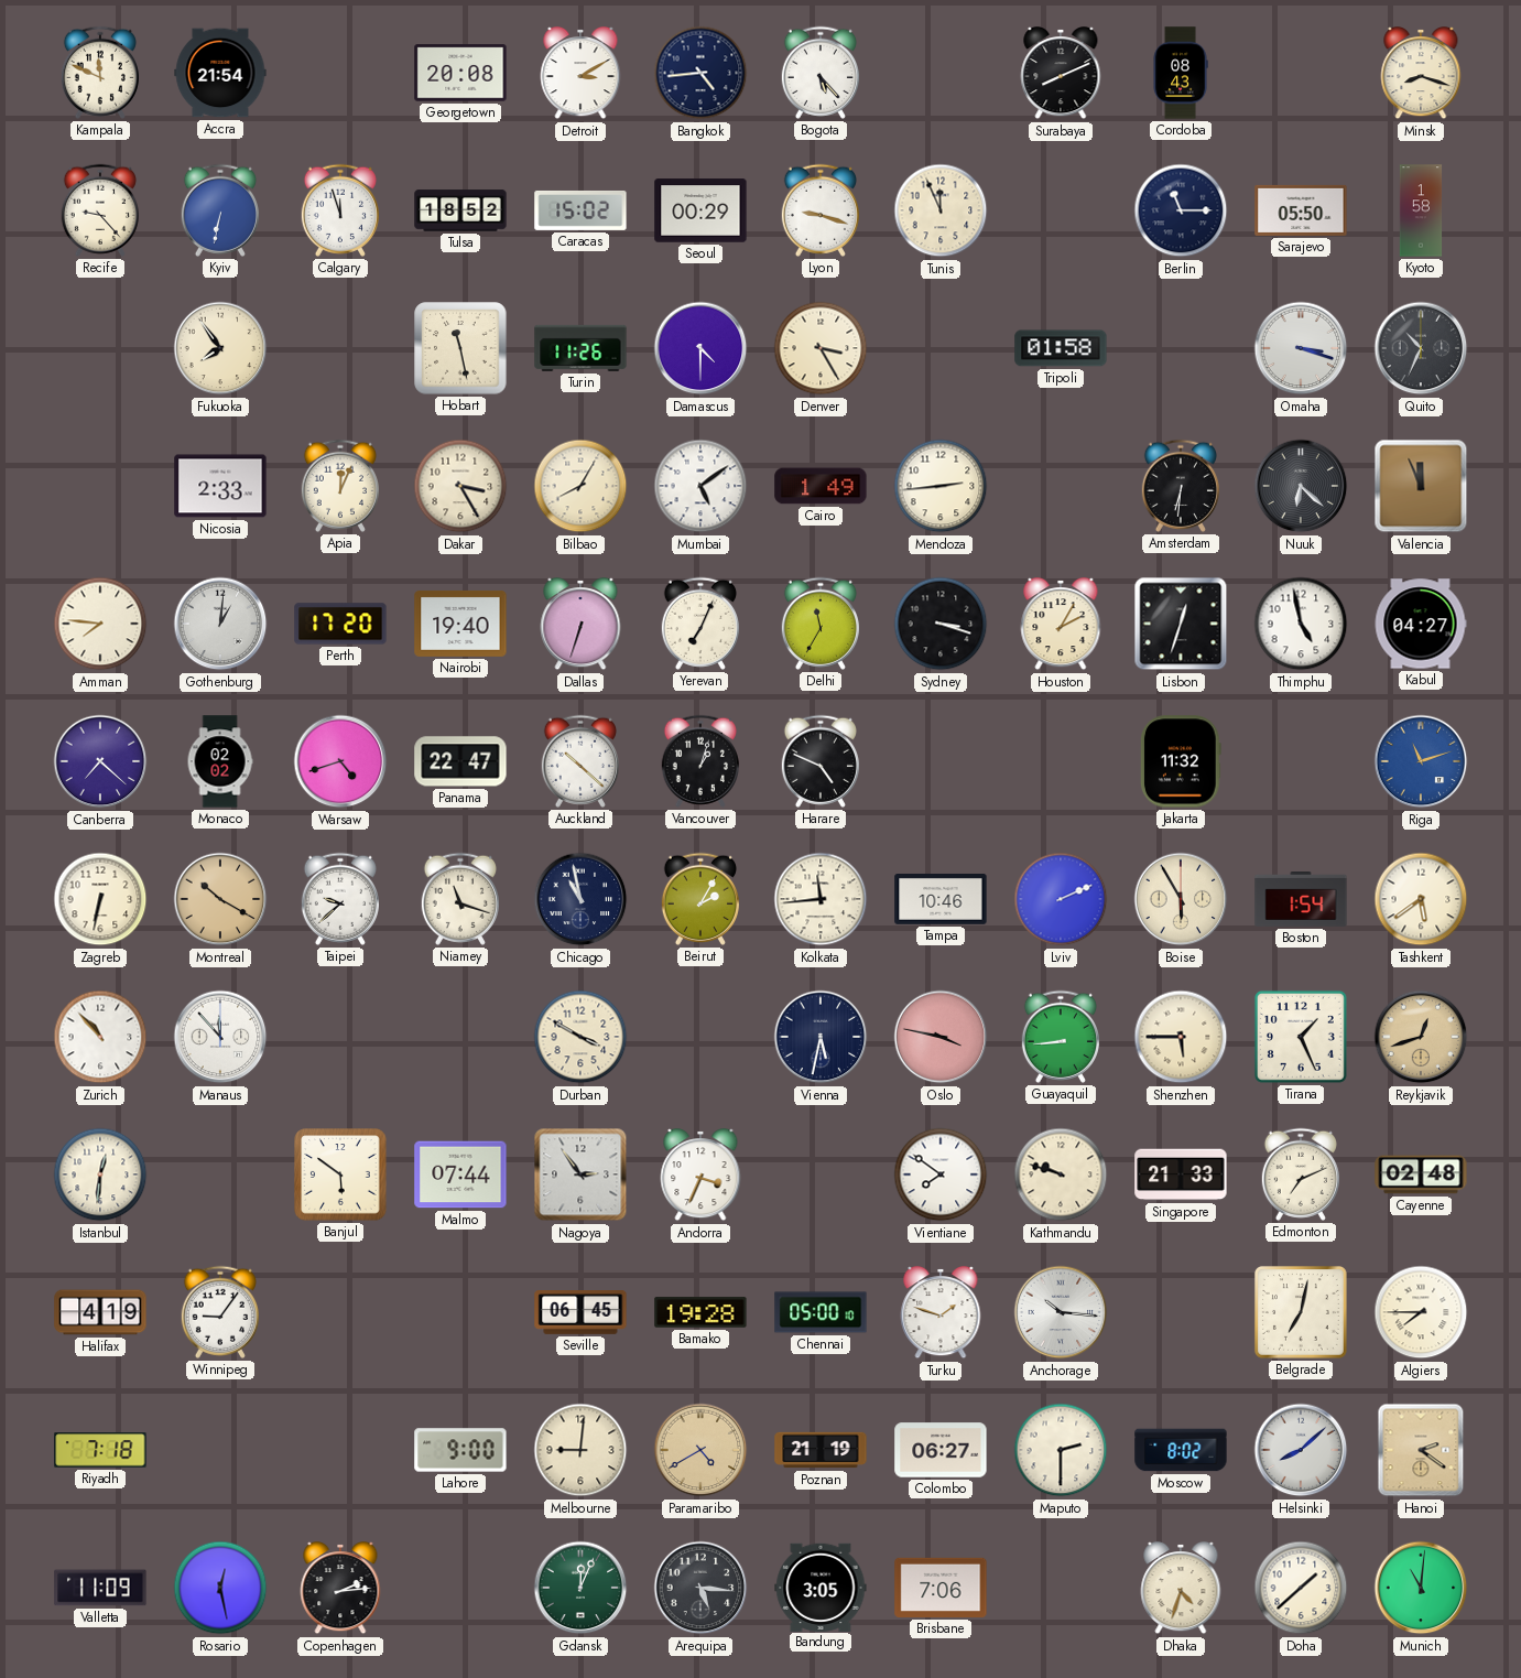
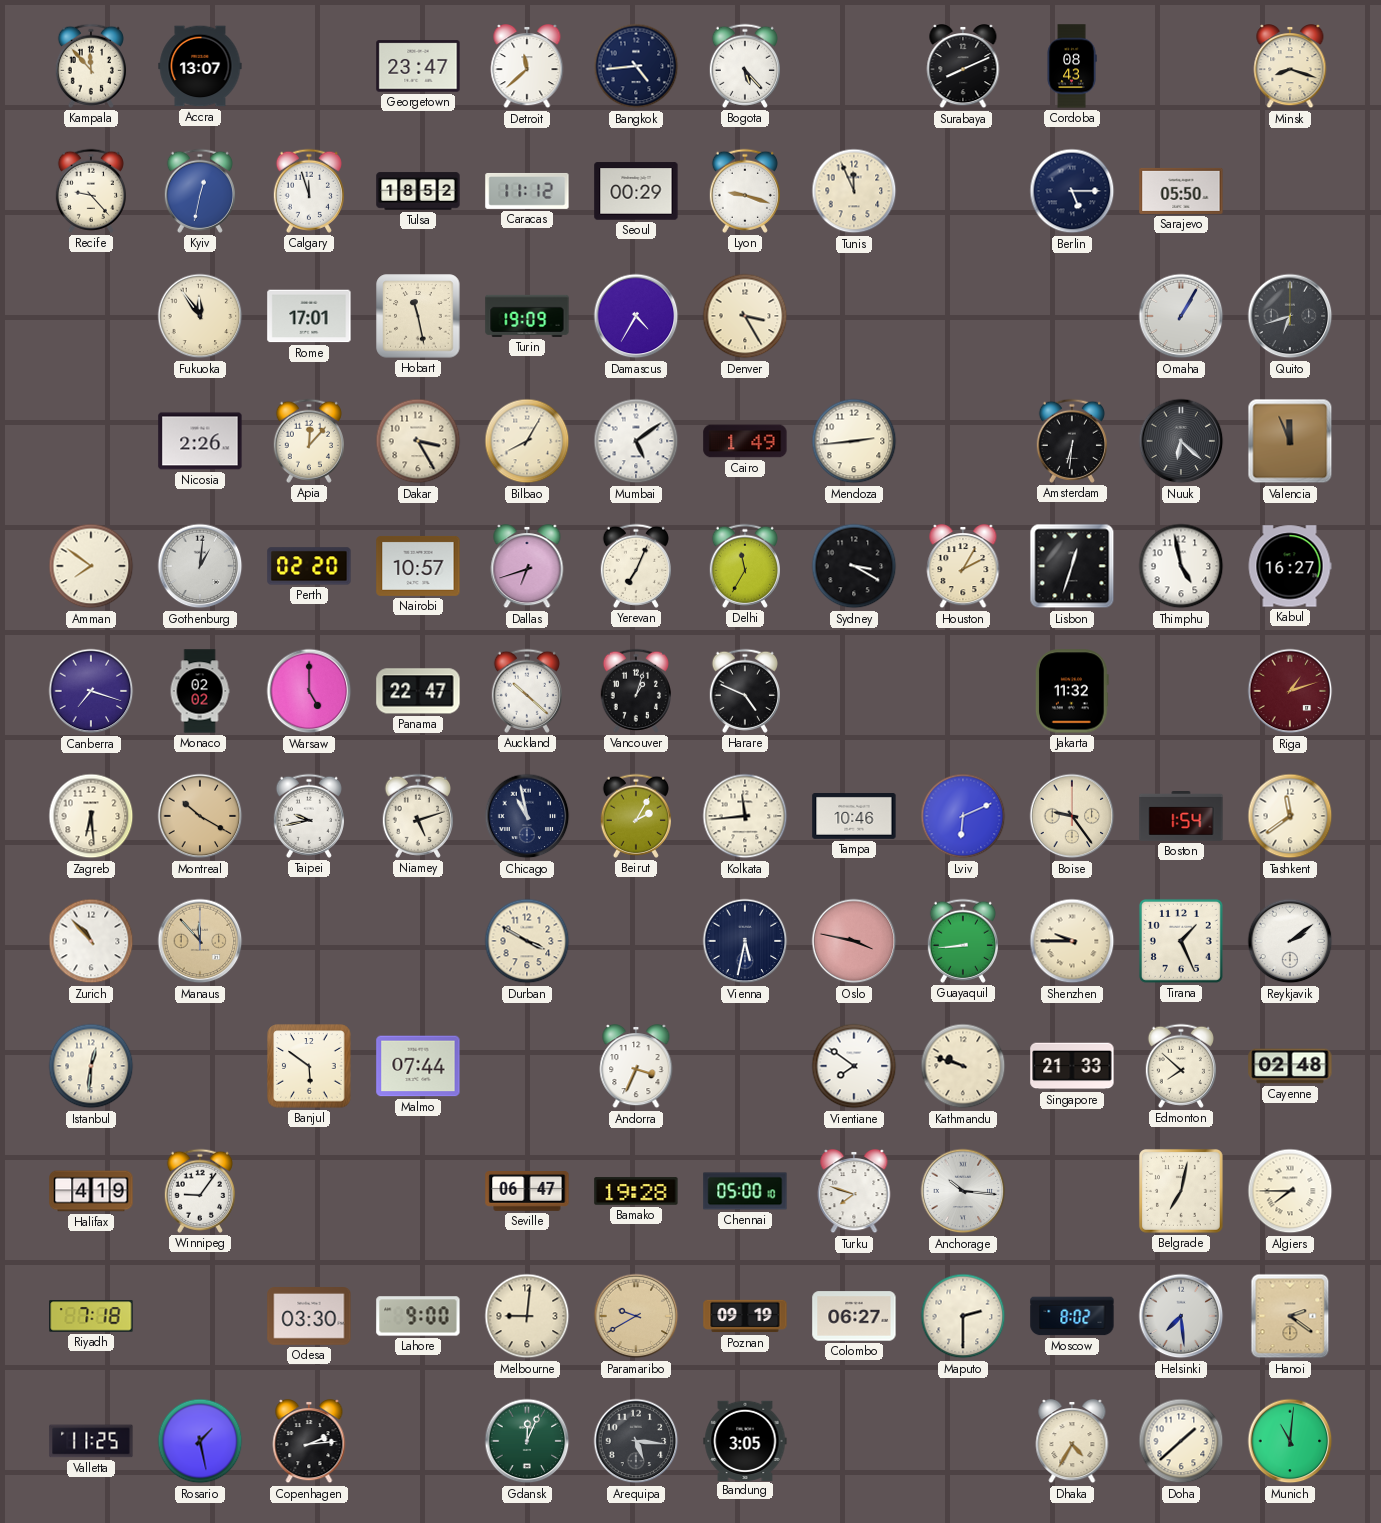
Kampala: 11:49 -> 11:53
Accra: 21:54 -> 13:07
Georgetown: 20:08 -> 23:47
Detroit: 3:10 -> 11:38
Kyiv: 6:32 -> 12:32
Caracas: 15:02 -> 11:12
Berlin: 11:15 -> 5:15
Kyoto: 1:58 -> none
Fukuoka: 7:54 -> 11:54
Rome: none -> 17:01
Turin: 11:26 -> 19:09
Damascus: 4:30 -> 4:35
Tripoli: 01:58 -> none
Omaha: 3:18 -> 1:05
Quito: 10:34 -> 6:42
Nicosia: 2:33 -> 2:26
Apia: 12:04 -> 12:07
Amman: 7:46 -> 7:51
Perth: 17:20 -> 02:20
Nairobi: 19:40 -> 10:57
Dallas: 6:33 -> 6:42
Sydney: 3:18 -> 3:20
Kabul: 04:27 -> 16:27
Canberra: 7:22 -> 7:18
Warsaw: 4:42 -> 5:00
Riga: 11:12 -> 1:12
Riga dial: blue -> burgundy
Zagreb: 6:32 -> 6:29
Taipei: 9:38 -> 9:43
Niamey: 11:18 -> 5:12
Lviv: 2:11 -> 6:11
Boise: 5:55 -> 9:24
Tashkent: 5:39 -> 11:39
Manaus dial: white -> champagne
Shenzhen: 5:45 -> 9:45
Reykjavik: 12:42 -> 2:09
Reykjavik dial: champagne -> white
Nagoya: 2:54 -> none
Edmonton: 7:11 -> 7:52
Seville: 06:45 -> 06:47
Turku: 1:48 -> 7:48
Odesa: none -> 03:30
Paramaribo: 4:40 -> 9:40
Poznan: 21:19 -> 09:19
Helsinki: 8:08 -> 7:29
Valletta: 11:09 -> 11:25
Rosario: 12:28 -> 1:28
Brisbane: 7:06 -> none
Dhaka: 4:33 -> 4:35
